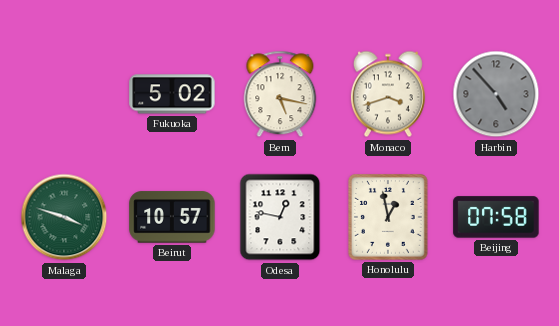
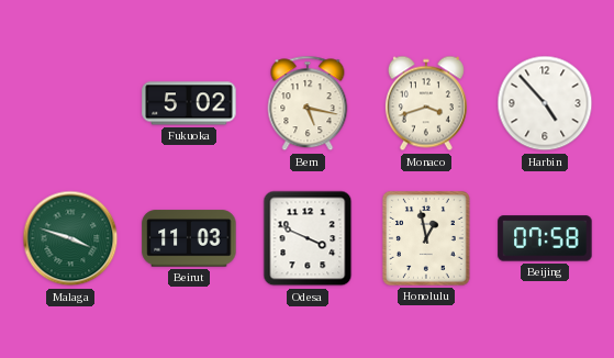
Harbin dial: grey -> white
Beirut: 10:57 -> 11:03
Odesa: 12:47 -> 3:49
